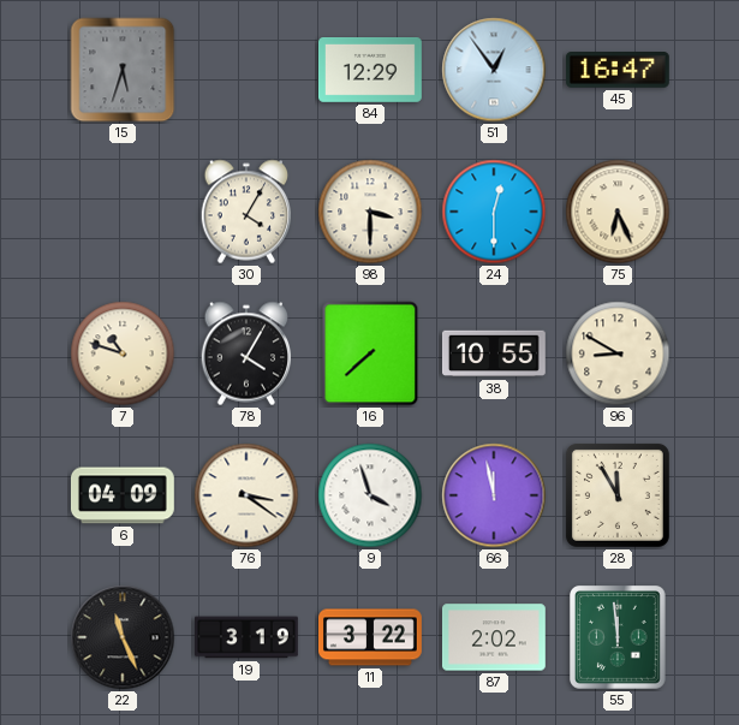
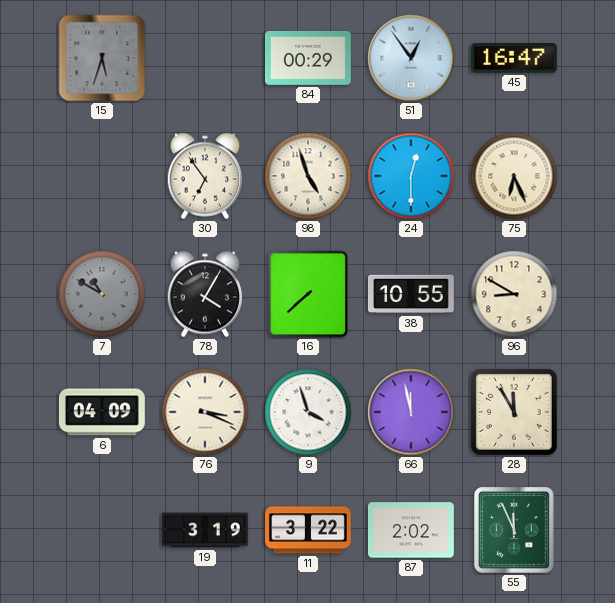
84: 12:29 -> 00:29
30: 4:05 -> 6:54
98: 3:30 -> 4:57
7: 10:48 -> 10:50
7 dial: cream -> grey
76: 3:21 -> 3:19
22: 11:26 -> none
55: 11:59 -> 11:56
